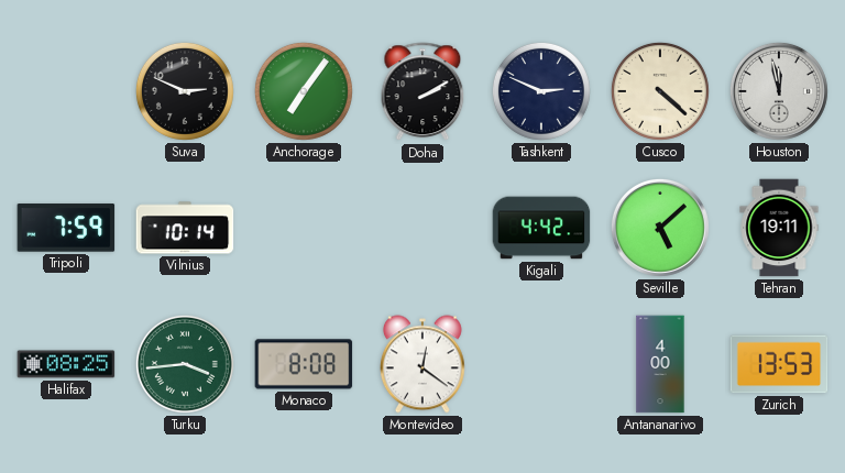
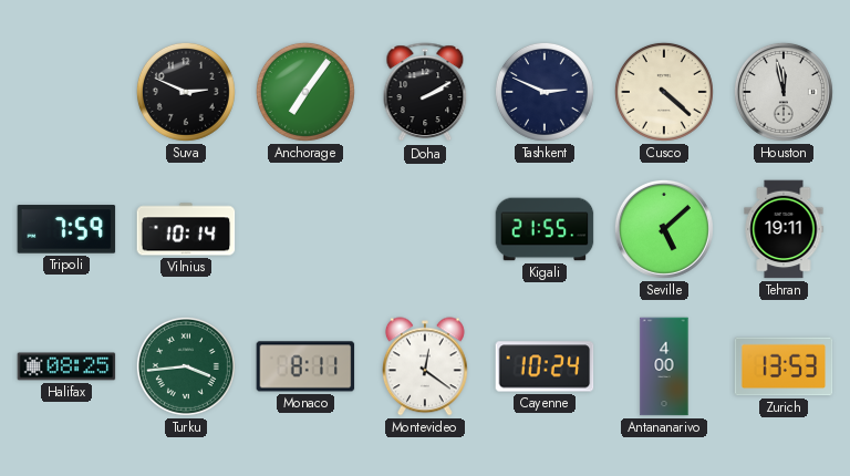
Kigali: 4:42 -> 21:55
Monaco: 8:08 -> 8:11
Cayenne: none -> 10:24
